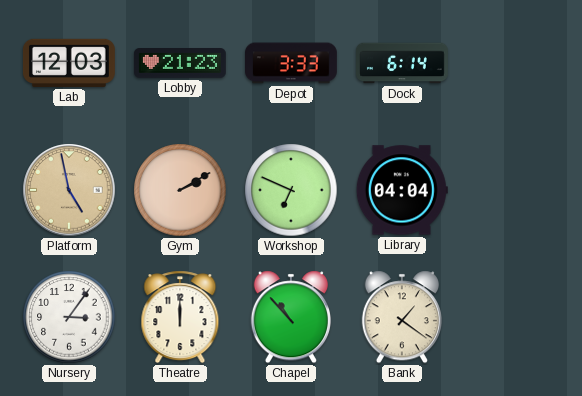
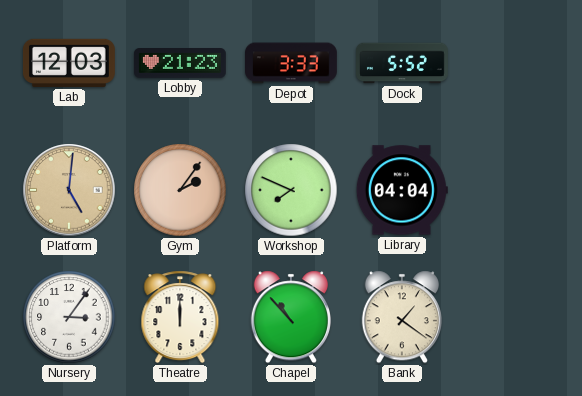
Dock: 6:14 -> 5:52
Platform: 4:58 -> 5:01
Gym: 2:10 -> 2:06
Workshop: 6:49 -> 7:49
